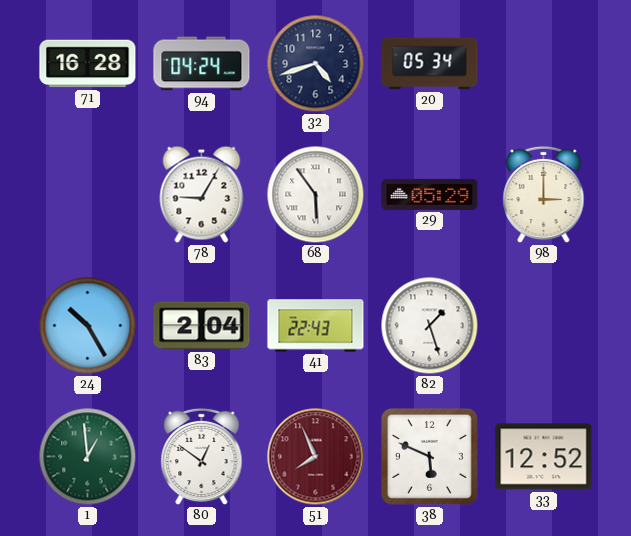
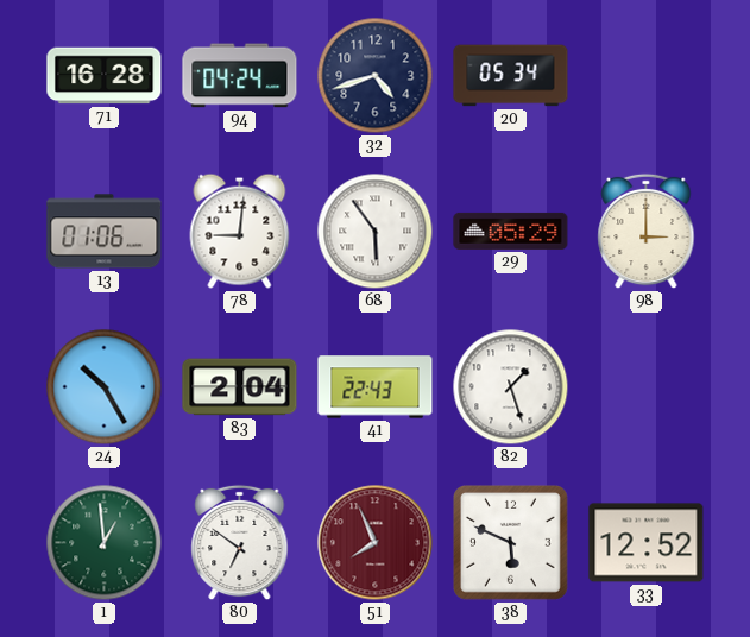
13: none -> 01:06
78: 9:05 -> 9:01
80: 12:51 -> 6:51
